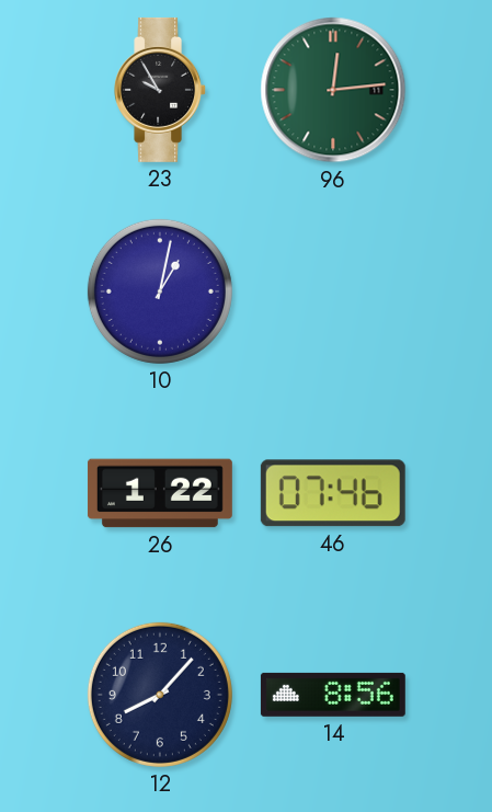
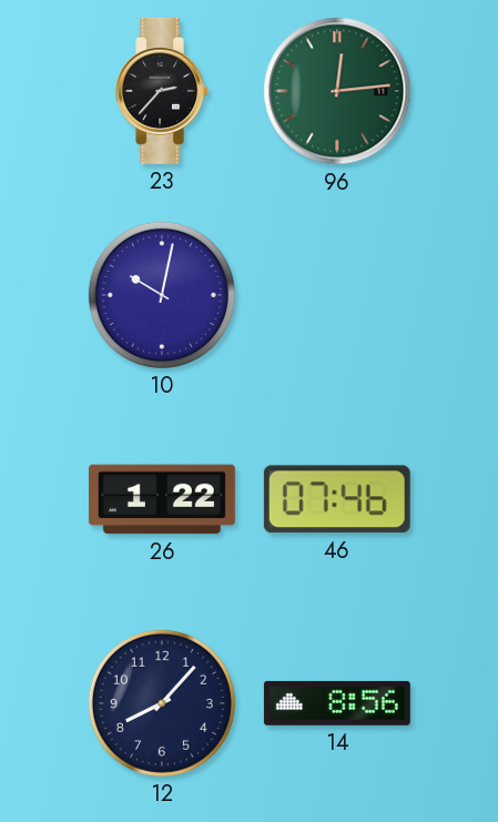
23: 9:55 -> 2:37
10: 1:02 -> 10:02
